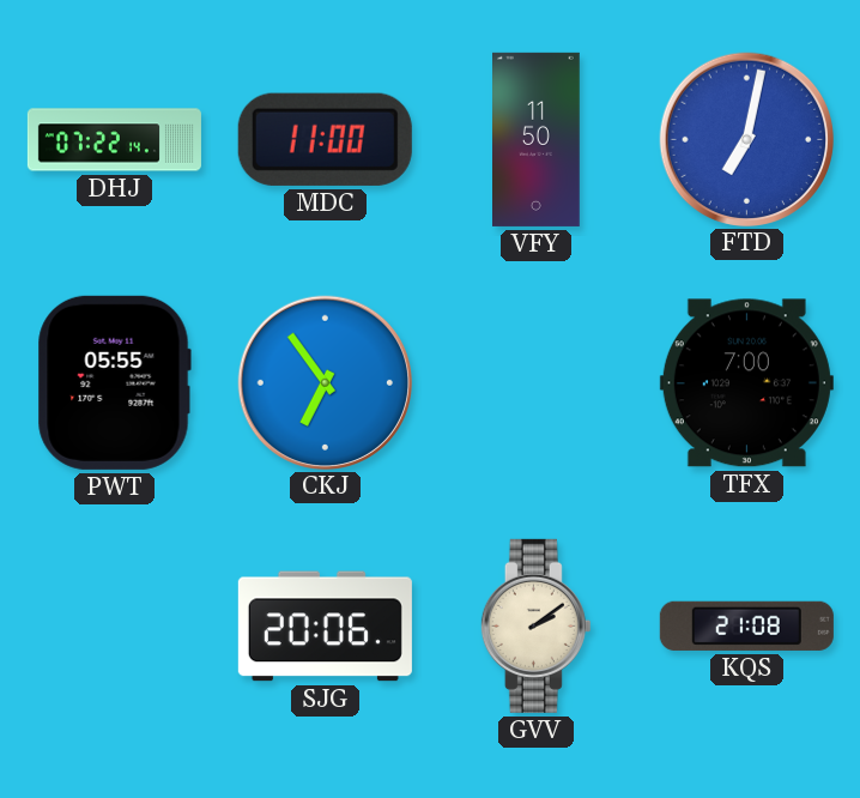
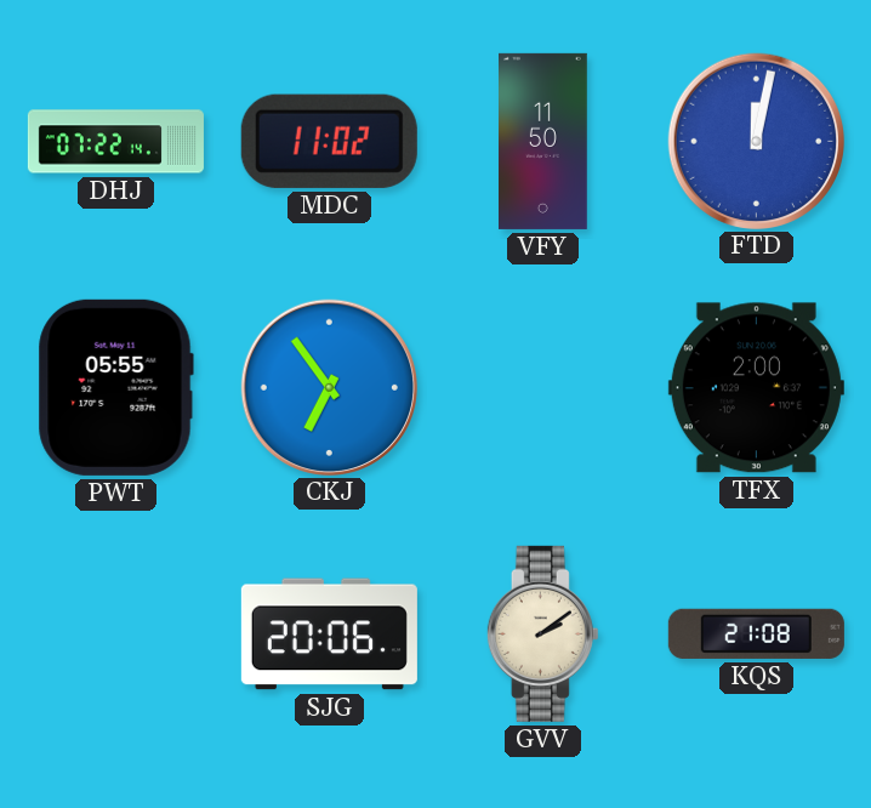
MDC: 11:00 -> 11:02
FTD: 7:02 -> 12:02
TFX: 7:00 -> 2:00
